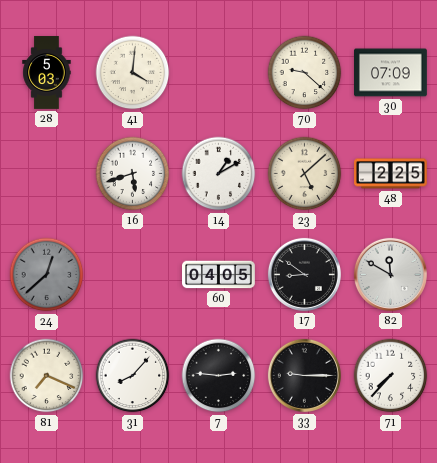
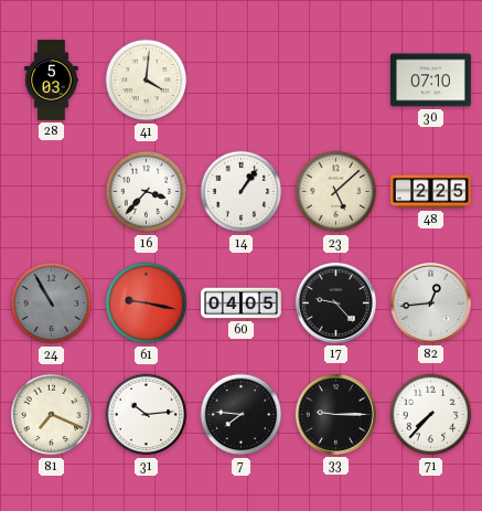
70: 9:22 -> none
30: 07:09 -> 07:10
16: 5:42 -> 3:37
14: 1:10 -> 1:06
24: 12:38 -> 10:55
61: none -> 9:17
17: 8:51 -> 9:23
82: 11:50 -> 12:44
31: 8:07 -> 10:14
7: 2:46 -> 7:46
